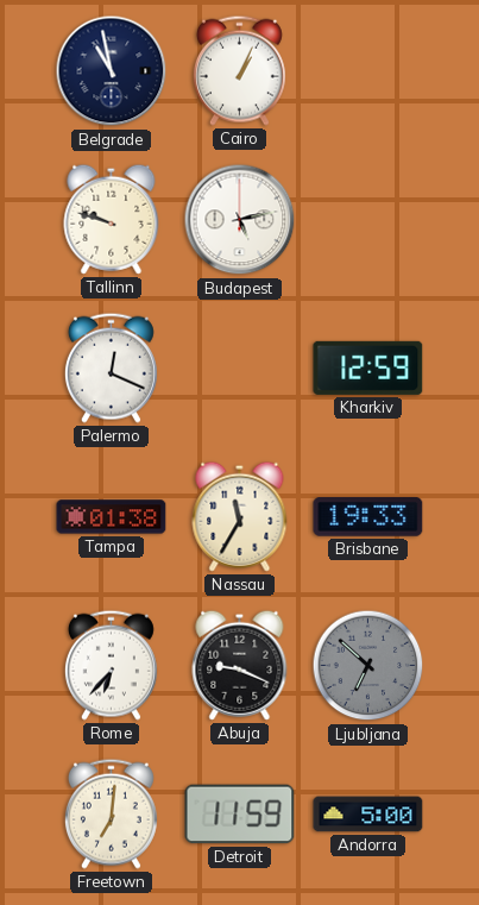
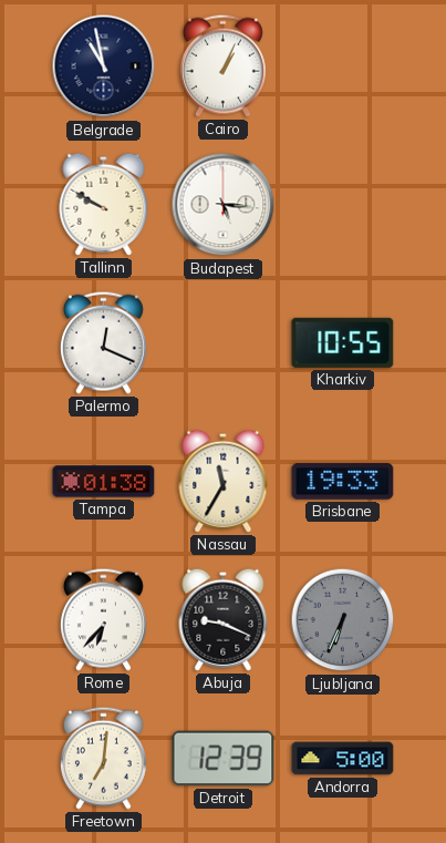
Tallinn: 9:48 -> 9:50
Budapest: 5:13 -> 5:16
Kharkiv: 12:59 -> 10:55
Ljubljana: 6:52 -> 6:34
Detroit: 11:59 -> 12:39
